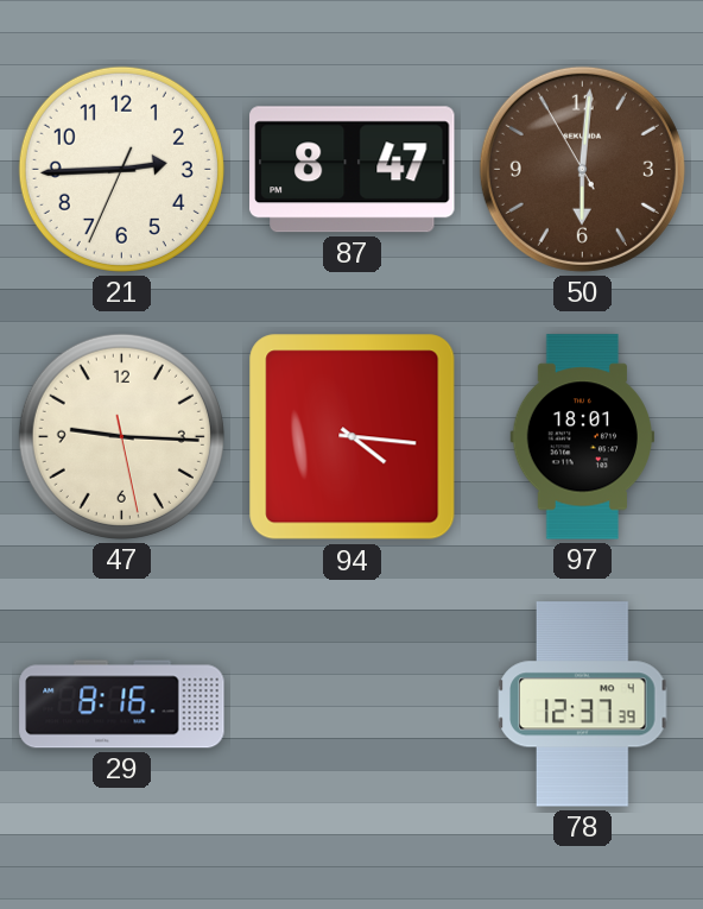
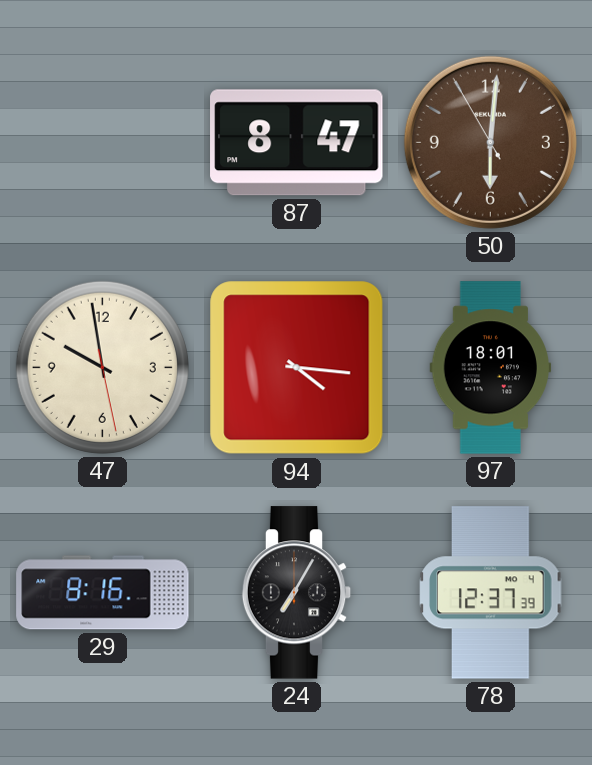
21: 2:44 -> none
47: 9:15 -> 9:58
24: none -> 7:05
